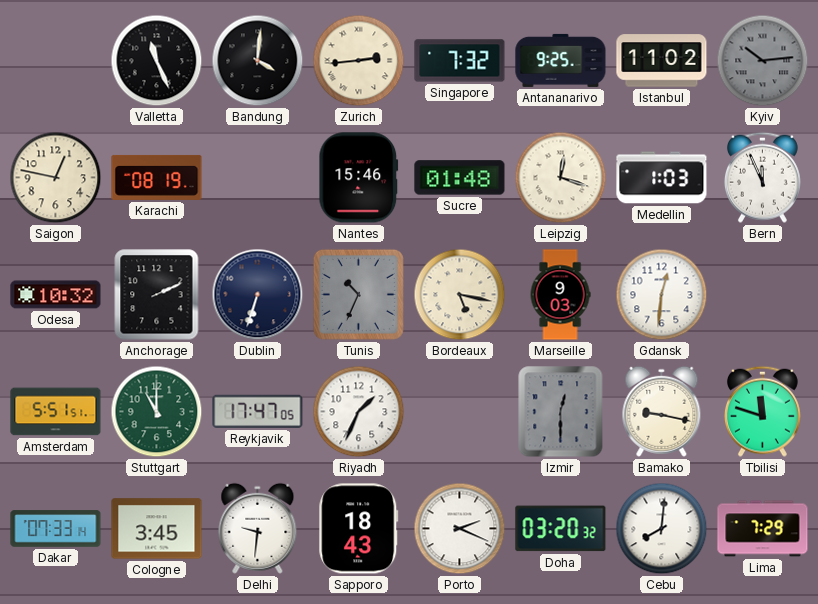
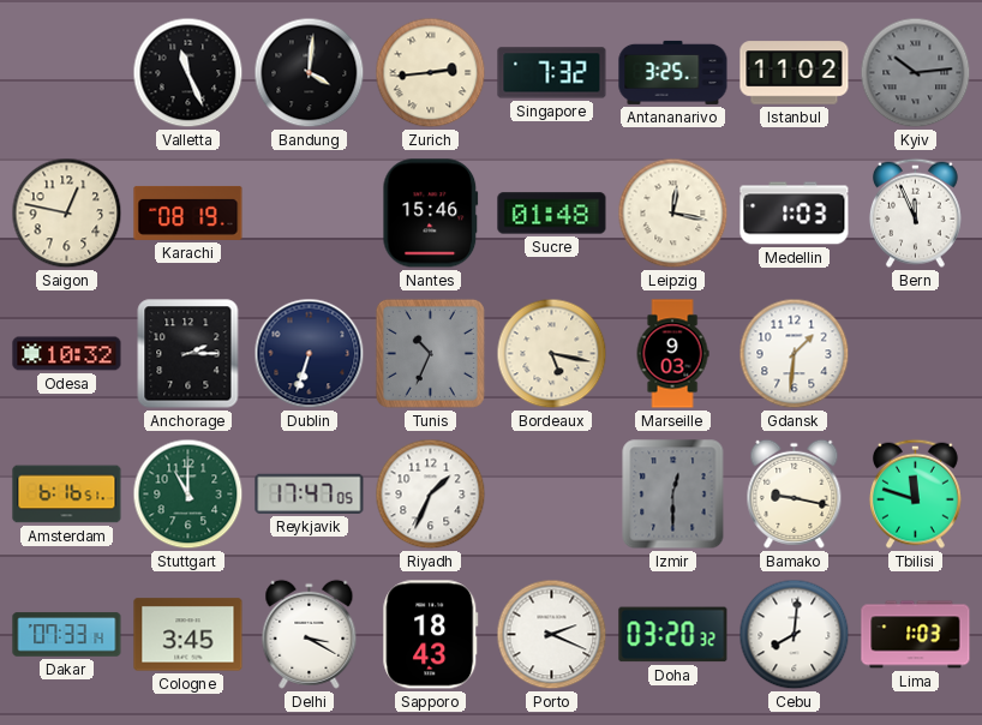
Antananarivo: 9:25 -> 3:25
Leipzig: 12:18 -> 12:17
Anchorage: 2:11 -> 2:15
Gdansk: 12:31 -> 1:31
Amsterdam: 5:51 -> 6:16
Delhi: 9:31 -> 3:20
Lima: 7:29 -> 1:03
